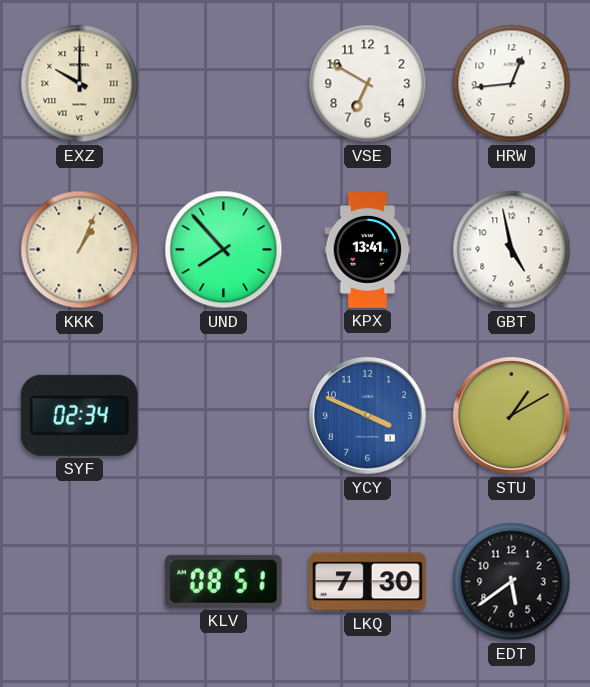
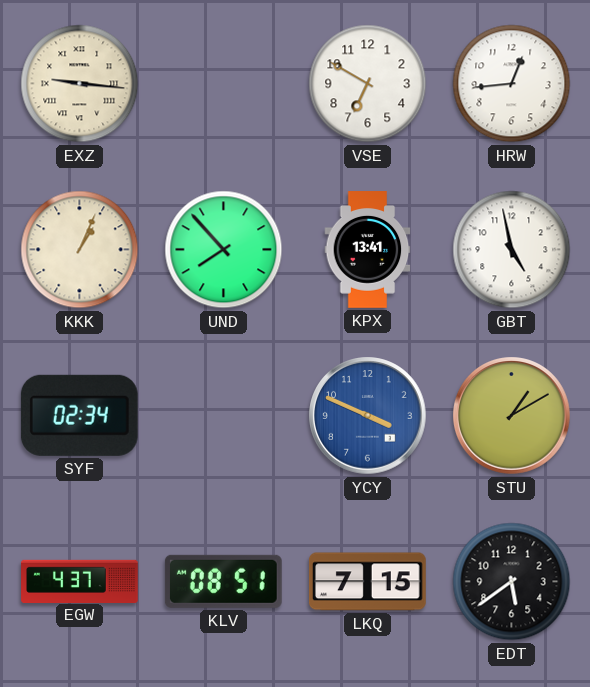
EXZ: 10:00 -> 9:16
EGW: none -> 4:37
LKQ: 7:30 -> 7:15
